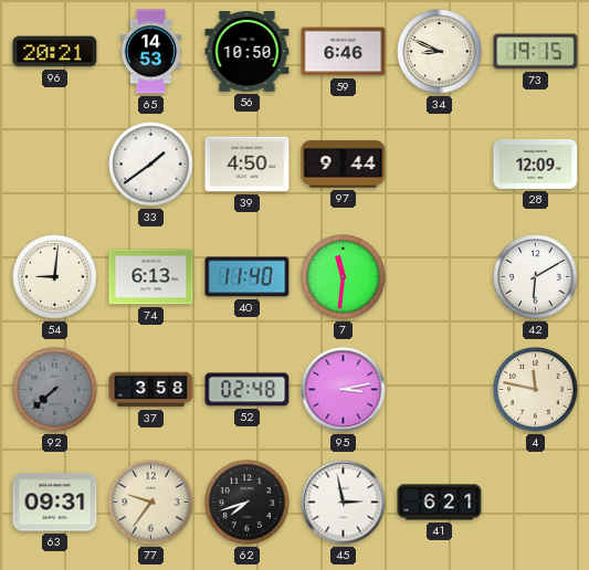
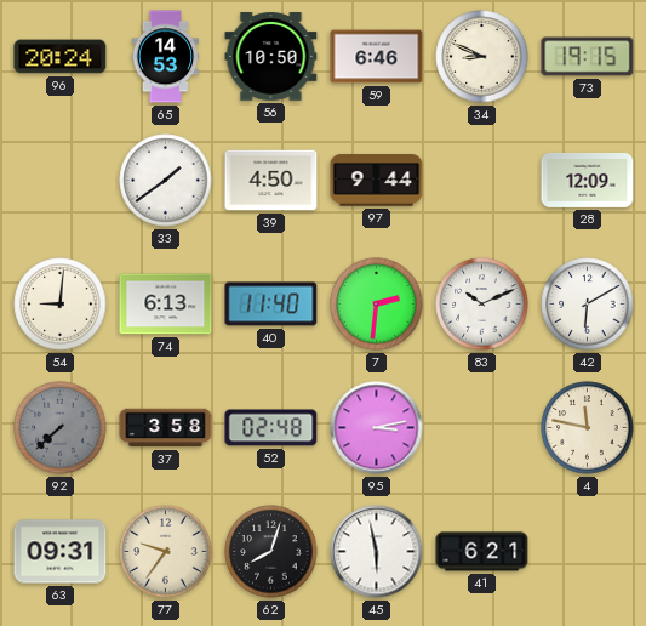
96: 20:21 -> 20:24
7: 11:31 -> 2:31
83: none -> 10:11
62: 7:42 -> 8:03
45: 2:58 -> 5:58
